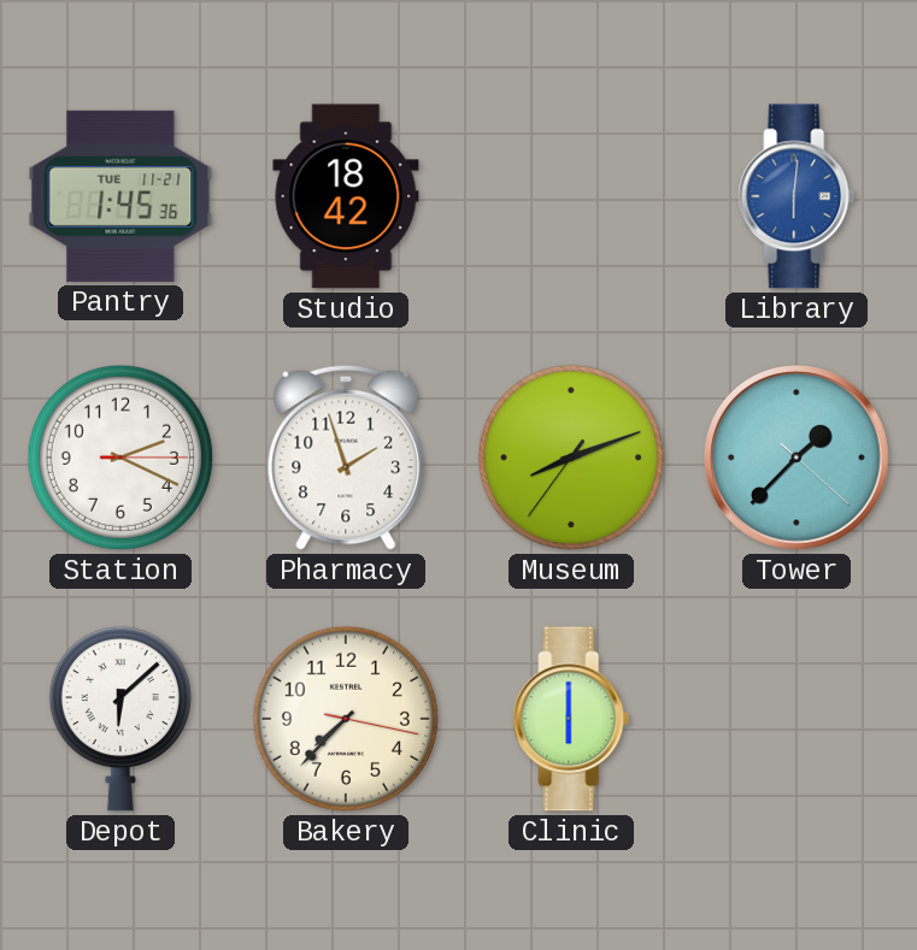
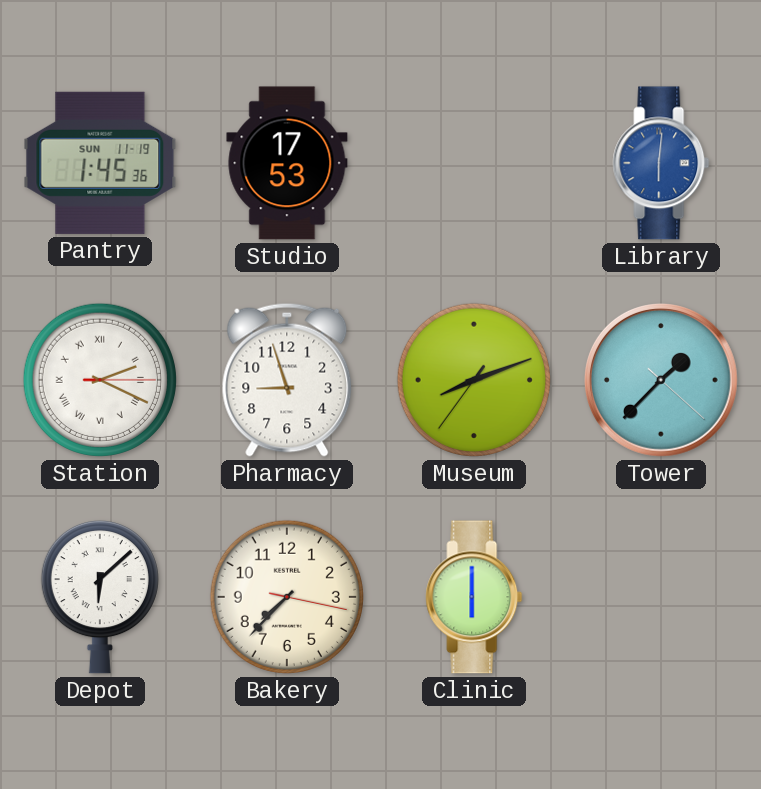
Pantry date: TUE 11-21 -> SUN 11-19
Studio: 18:42 -> 17:53
Station numerals: Arabic -> Roman
Pharmacy: 1:57 -> 8:57
